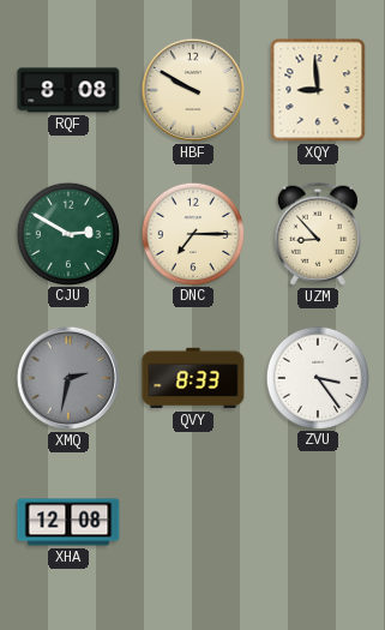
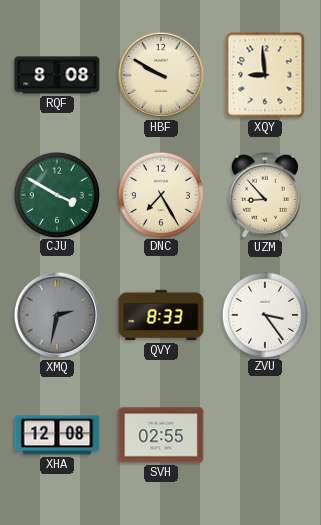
CJU: 2:50 -> 3:50
DNC: 7:15 -> 7:25
SVH: none -> 02:55
